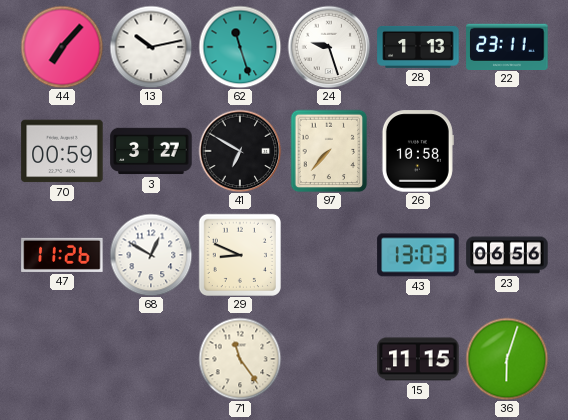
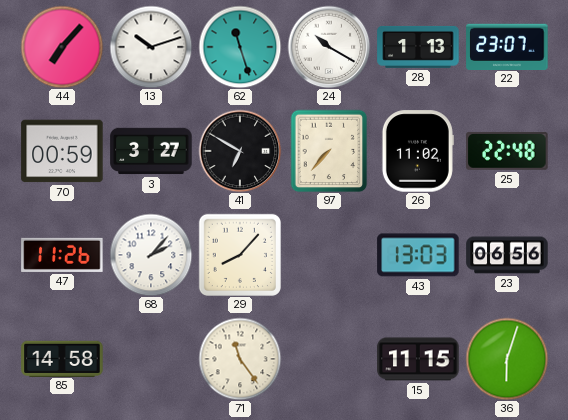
13: 10:13 -> 10:12
24: 9:27 -> 10:20
22: 23:11 -> 23:07
26: 10:58 -> 11:02
25: none -> 22:48
68: 12:50 -> 2:07
29: 8:49 -> 8:07
85: none -> 14:58
